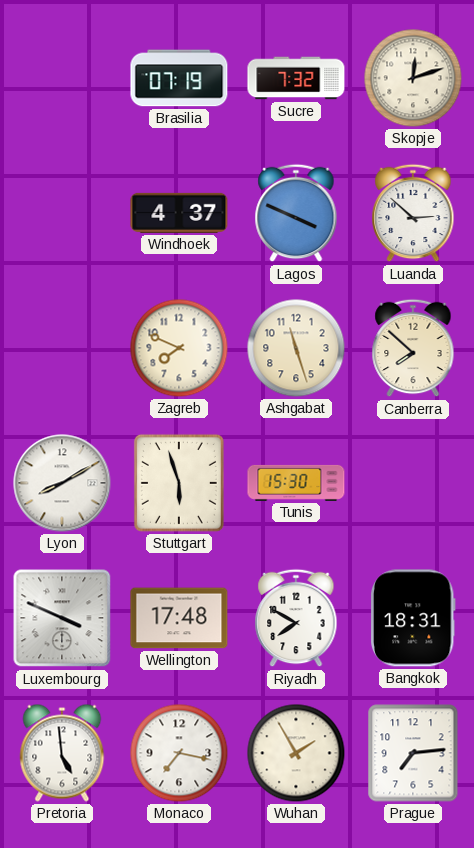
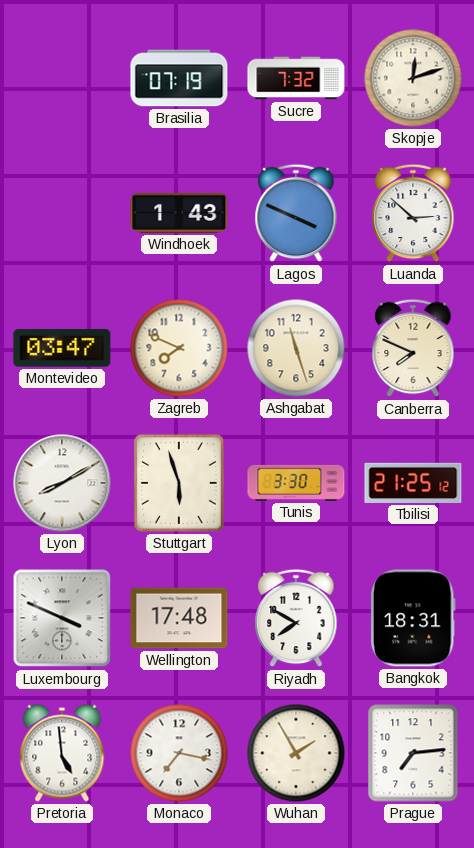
Windhoek: 4:37 -> 1:43
Montevideo: none -> 03:47
Canberra: 7:52 -> 7:49
Tunis: 15:30 -> 3:30
Tbilisi: none -> 21:25
